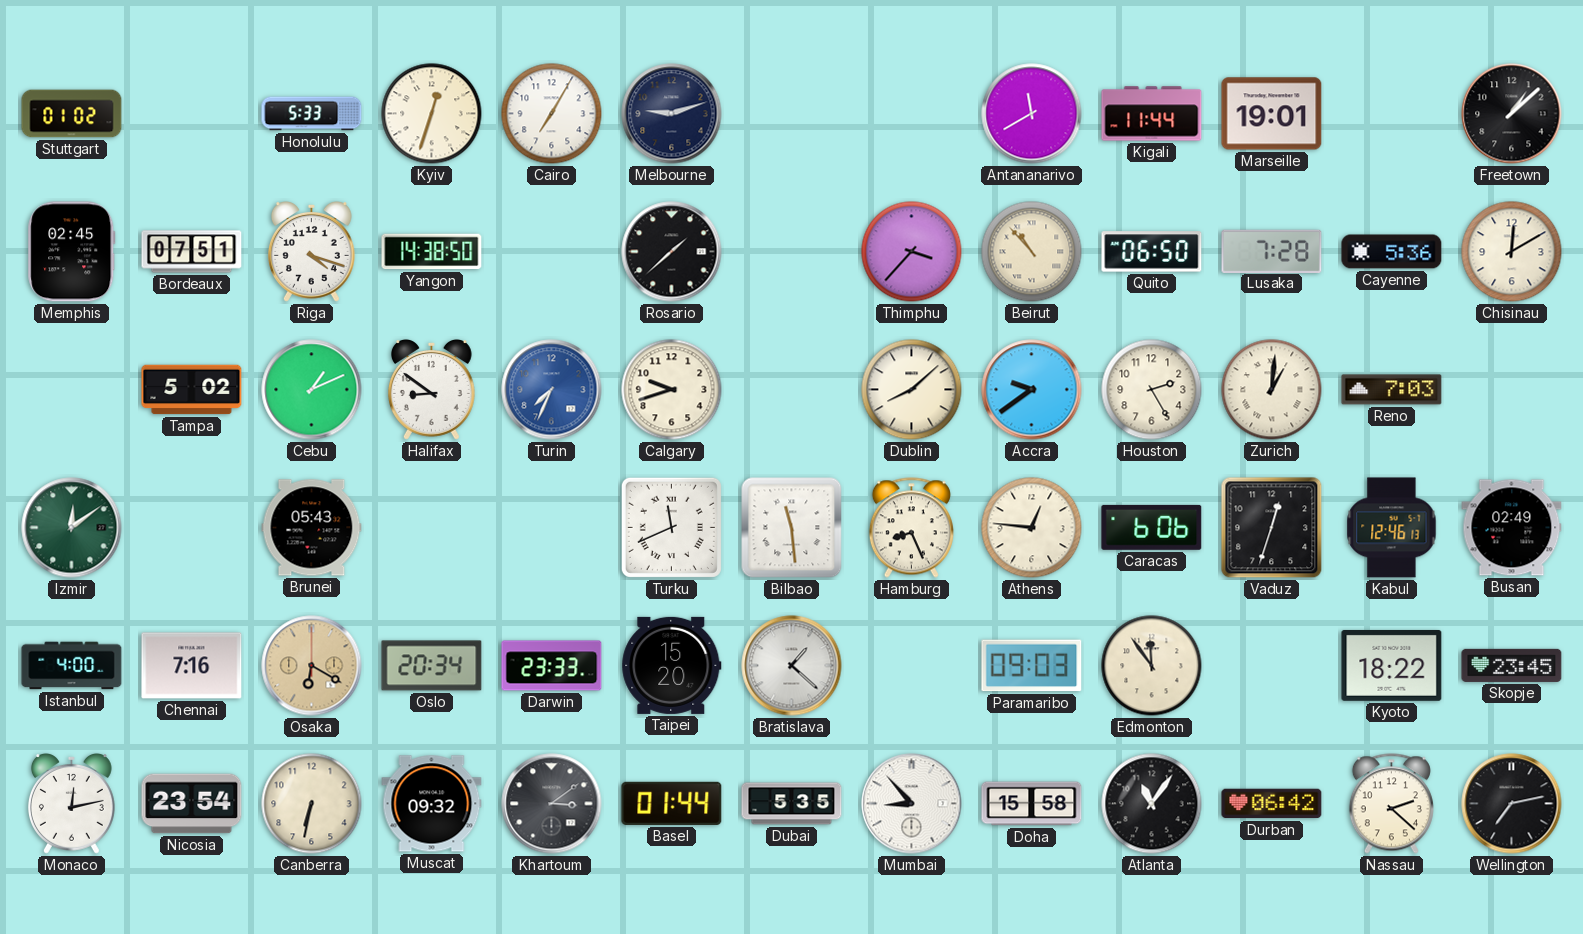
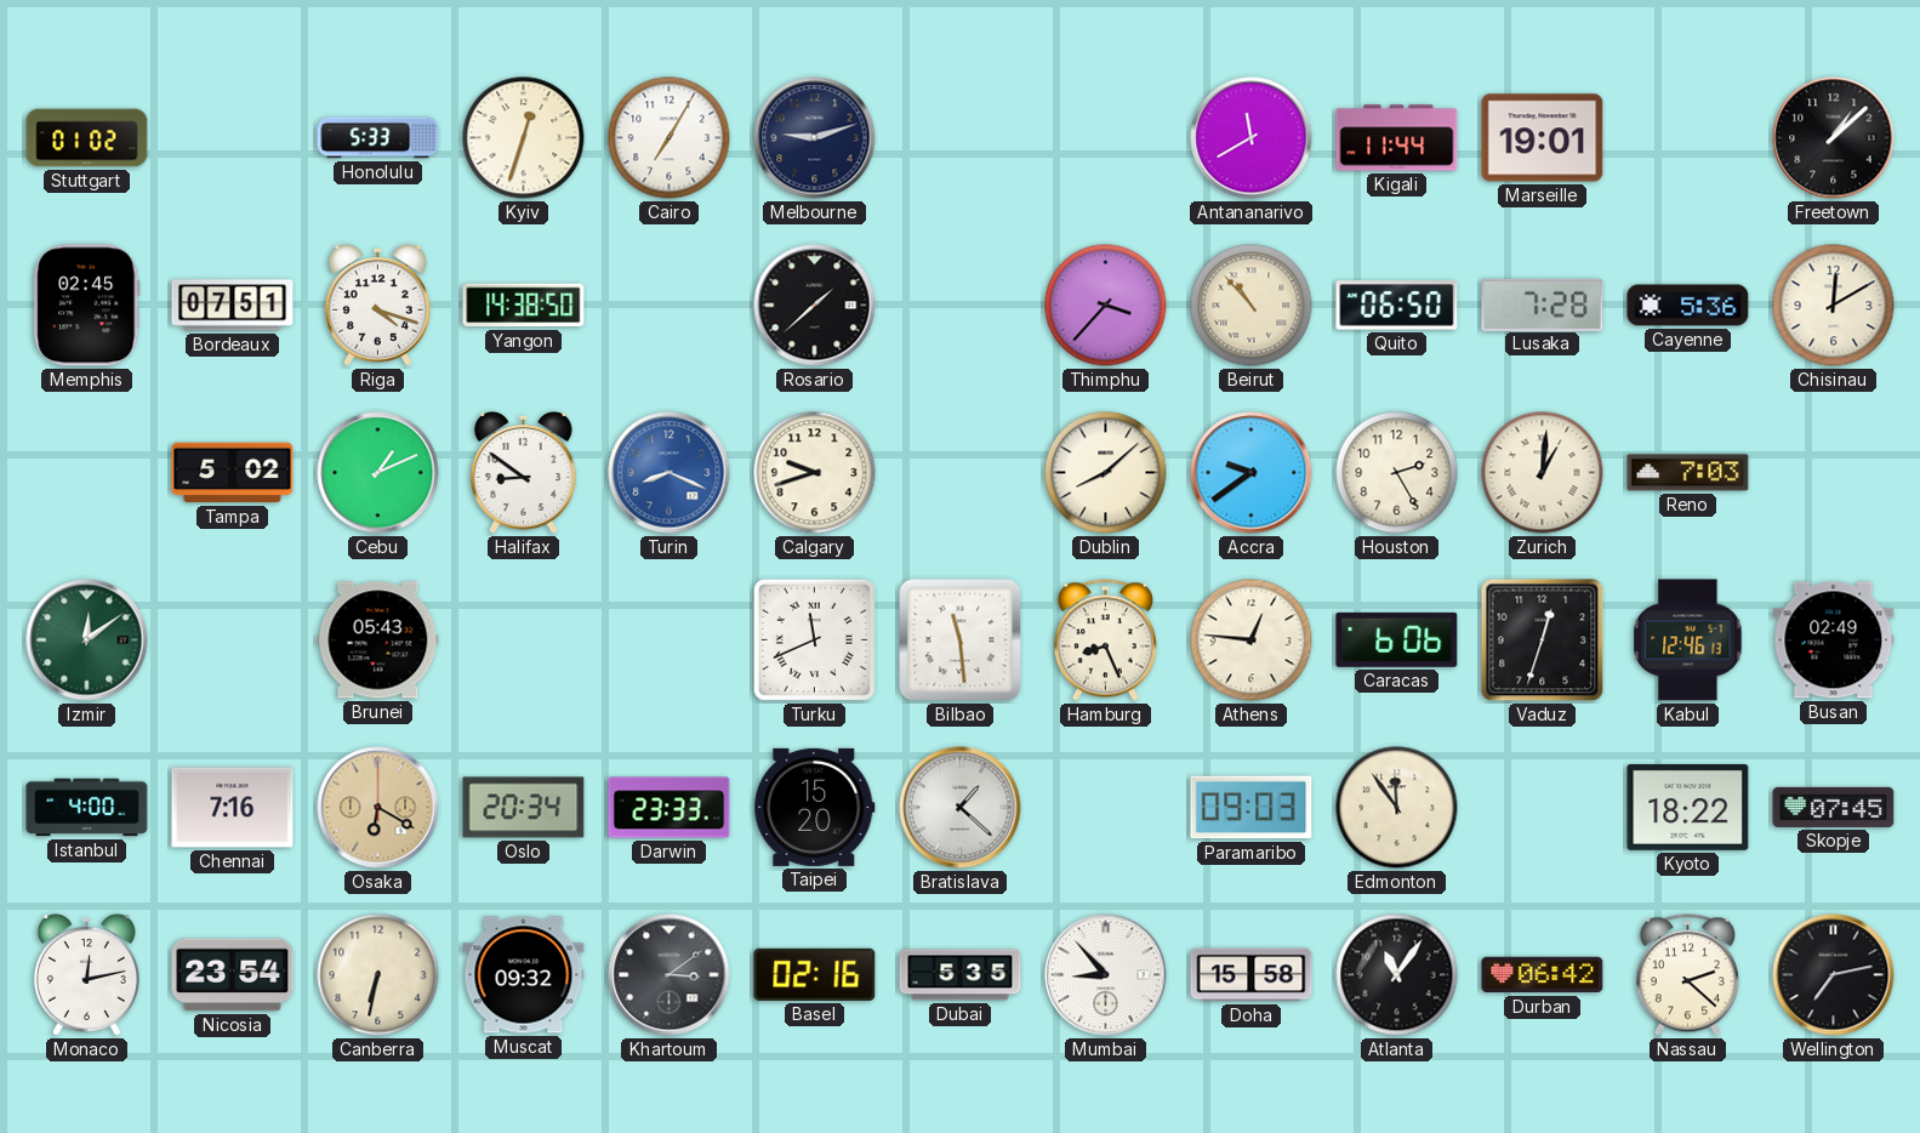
Turin: 7:34 -> 8:19
Skopje: 23:45 -> 07:45
Basel: 01:44 -> 02:16
